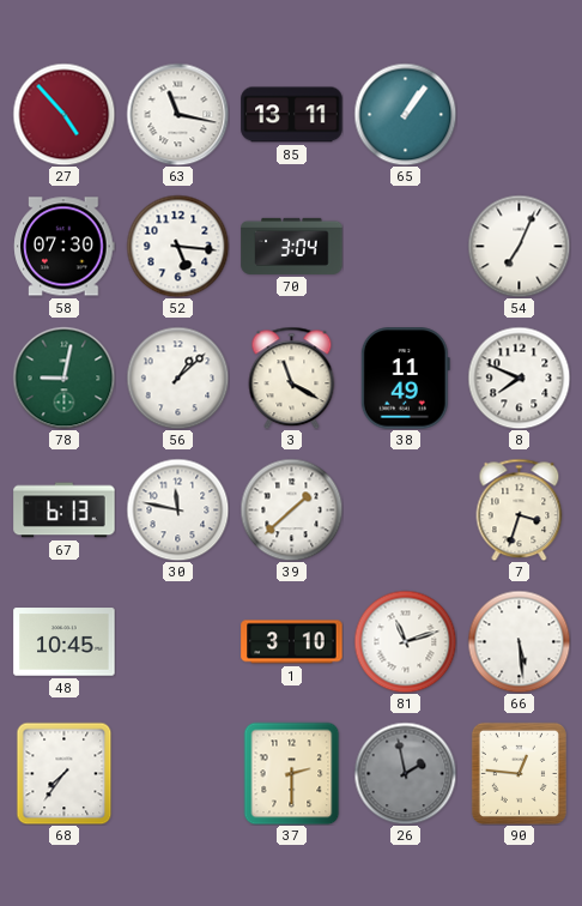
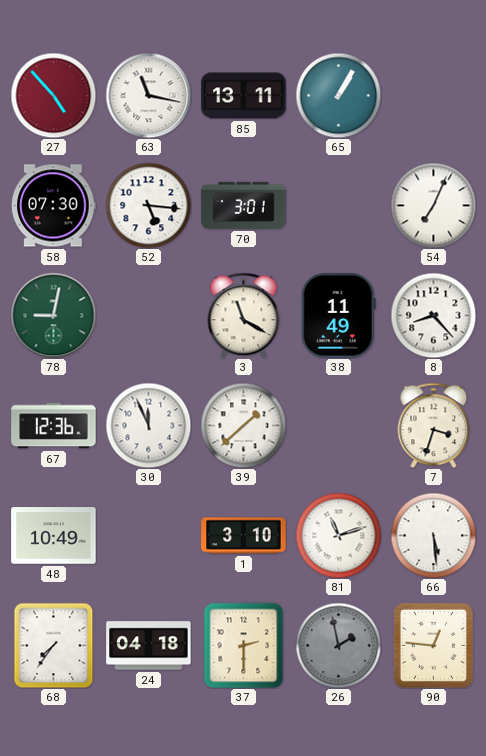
65: 1:06 -> 1:05
70: 3:04 -> 3:01
56: 1:08 -> none
8: 7:49 -> 8:23
67: 6:13 -> 12:36
30: 11:47 -> 11:56
48: 10:45 -> 10:49
24: none -> 04:18
